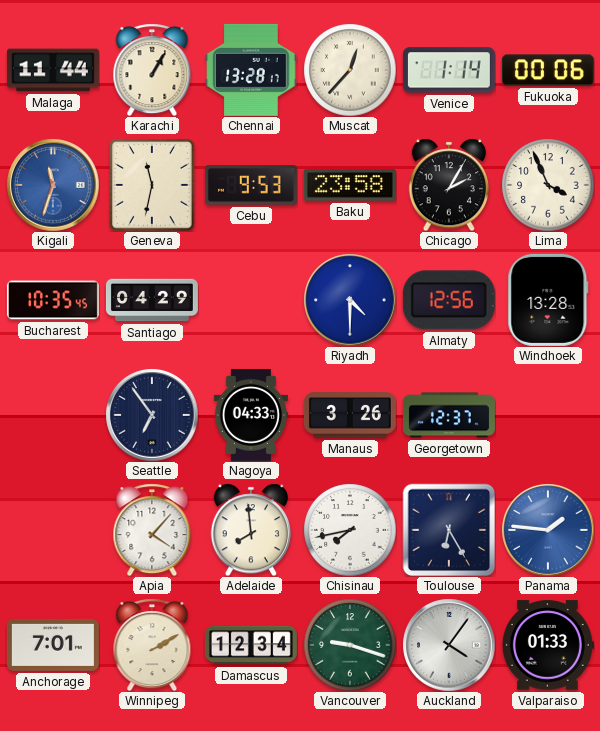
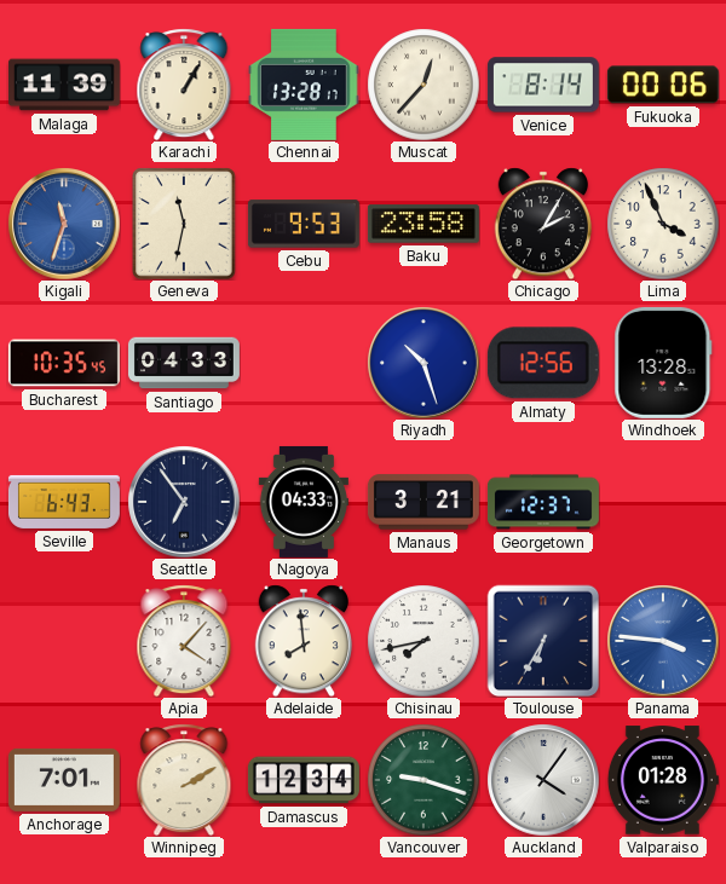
Malaga: 11:44 -> 11:39
Venice: 1:14 -> 8:14
Santiago: 04:29 -> 04:33
Riyadh: 4:30 -> 10:27
Seville: none -> 6:43
Manaus: 3:26 -> 3:21
Toulouse: 6:25 -> 6:35
Panama: 1:46 -> 3:46
Valparaiso: 01:33 -> 01:28
